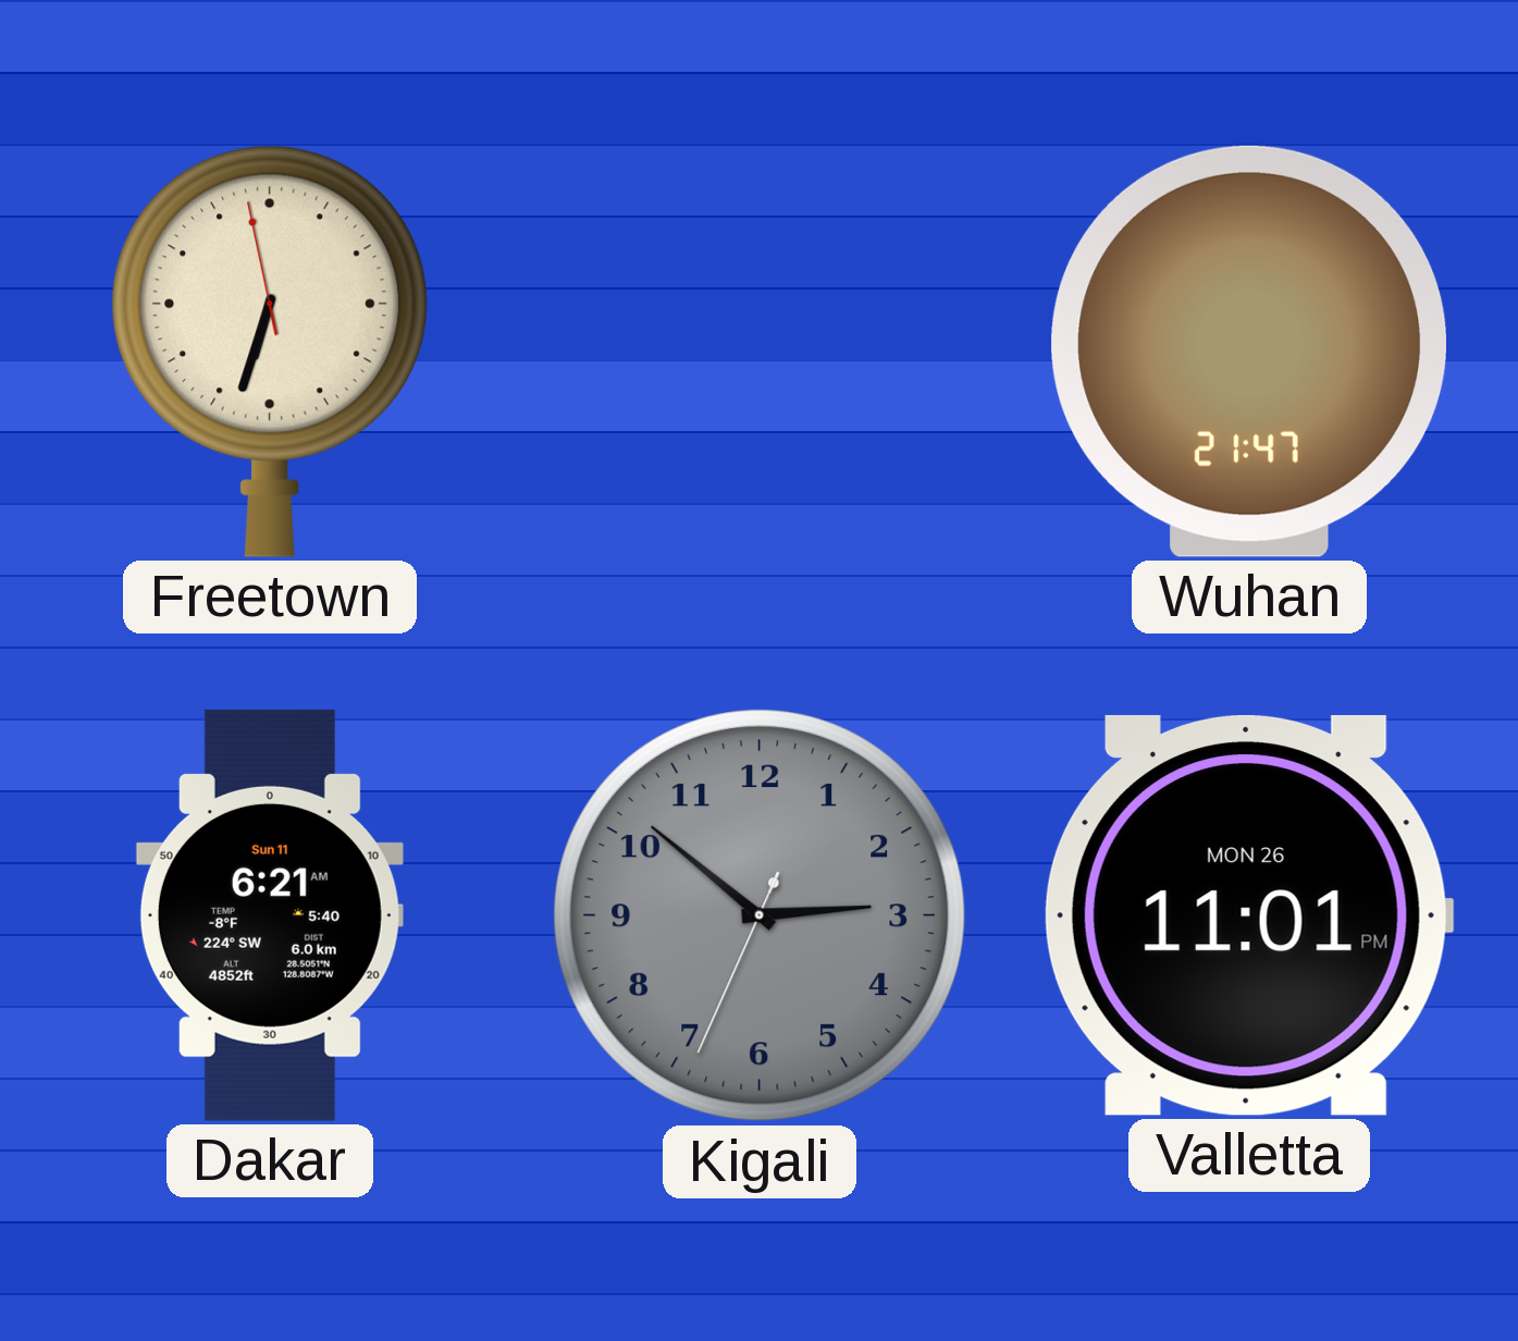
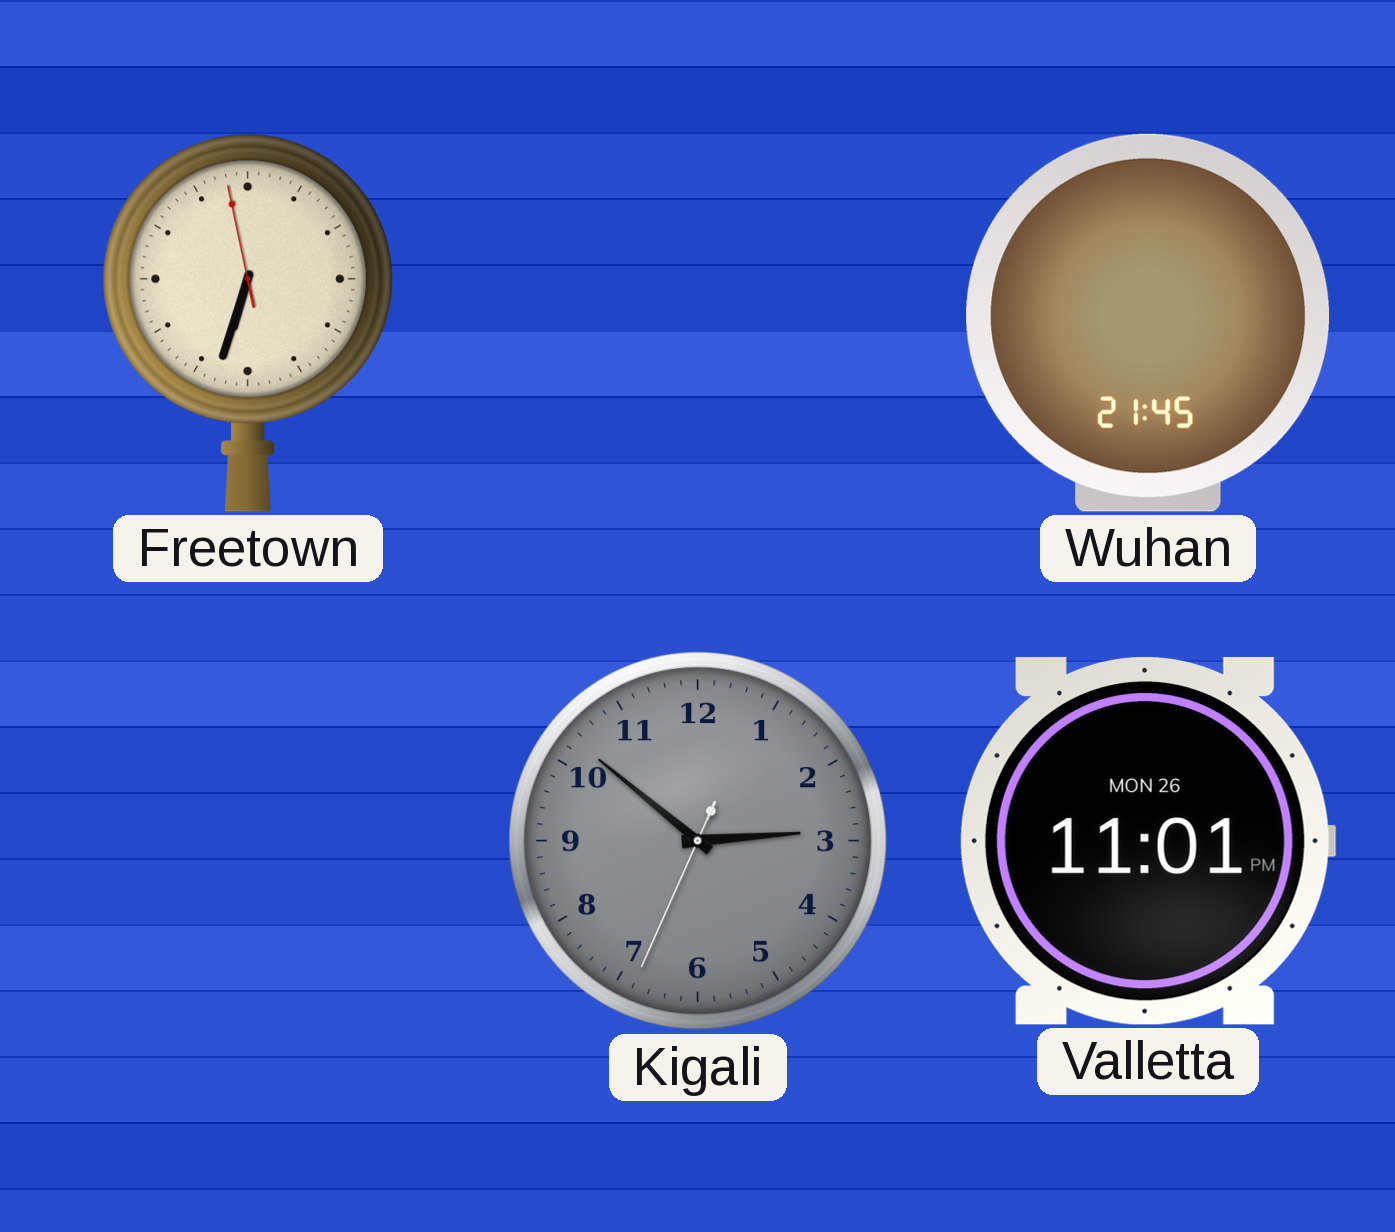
Wuhan: 21:47 -> 21:45
Dakar: 6:21 -> none
